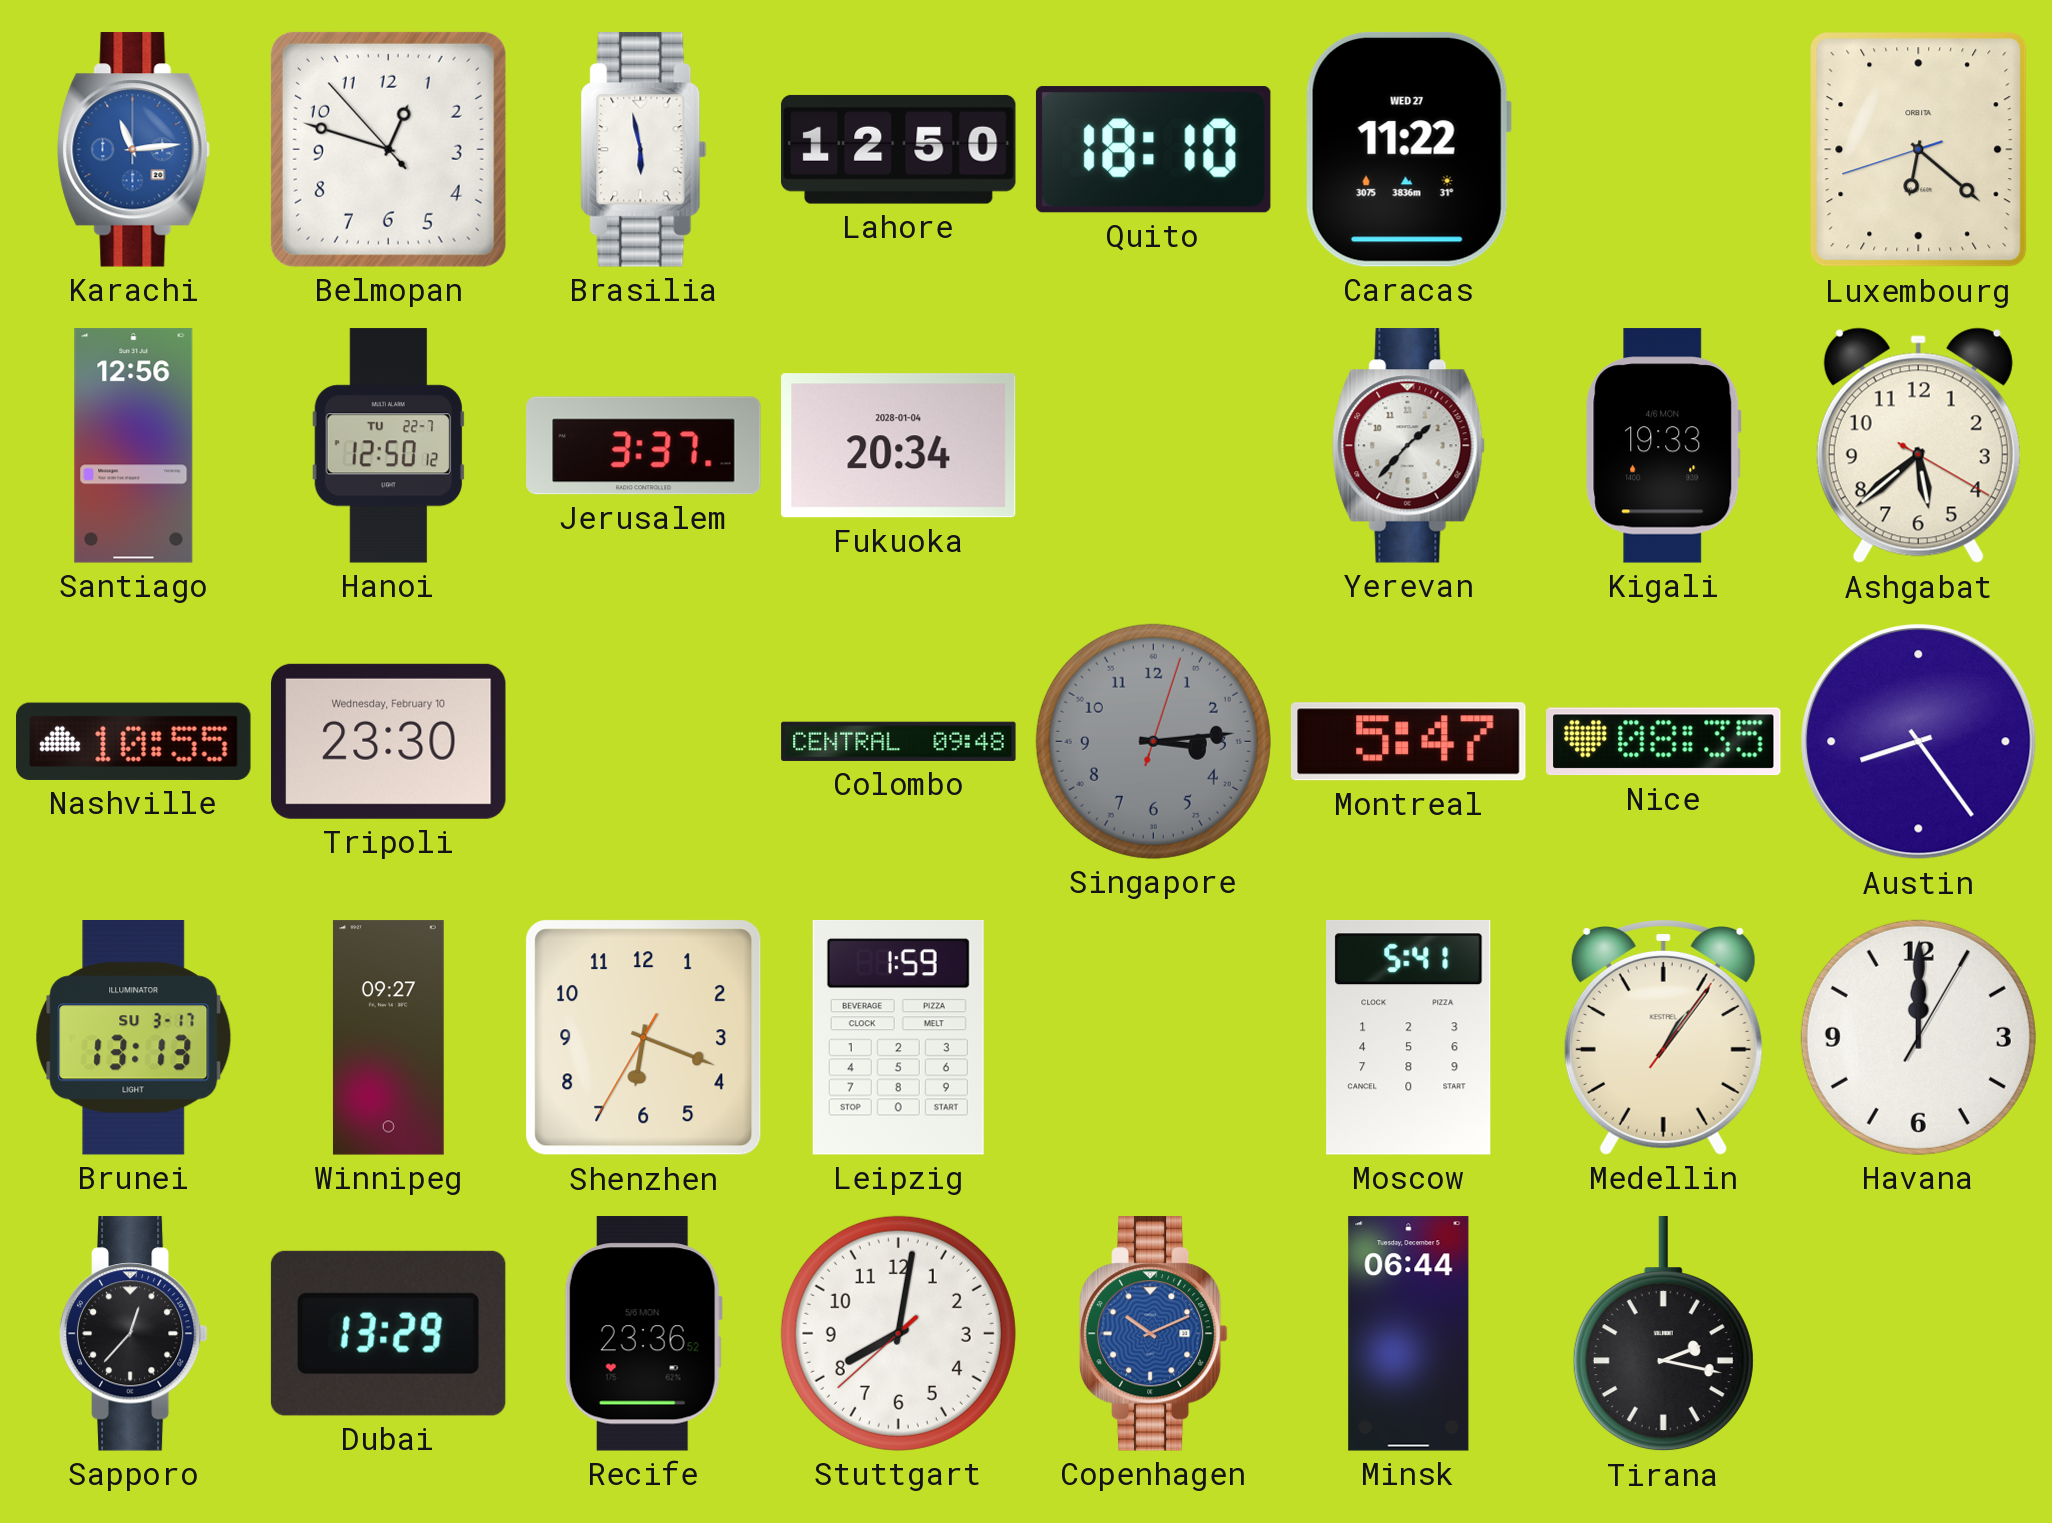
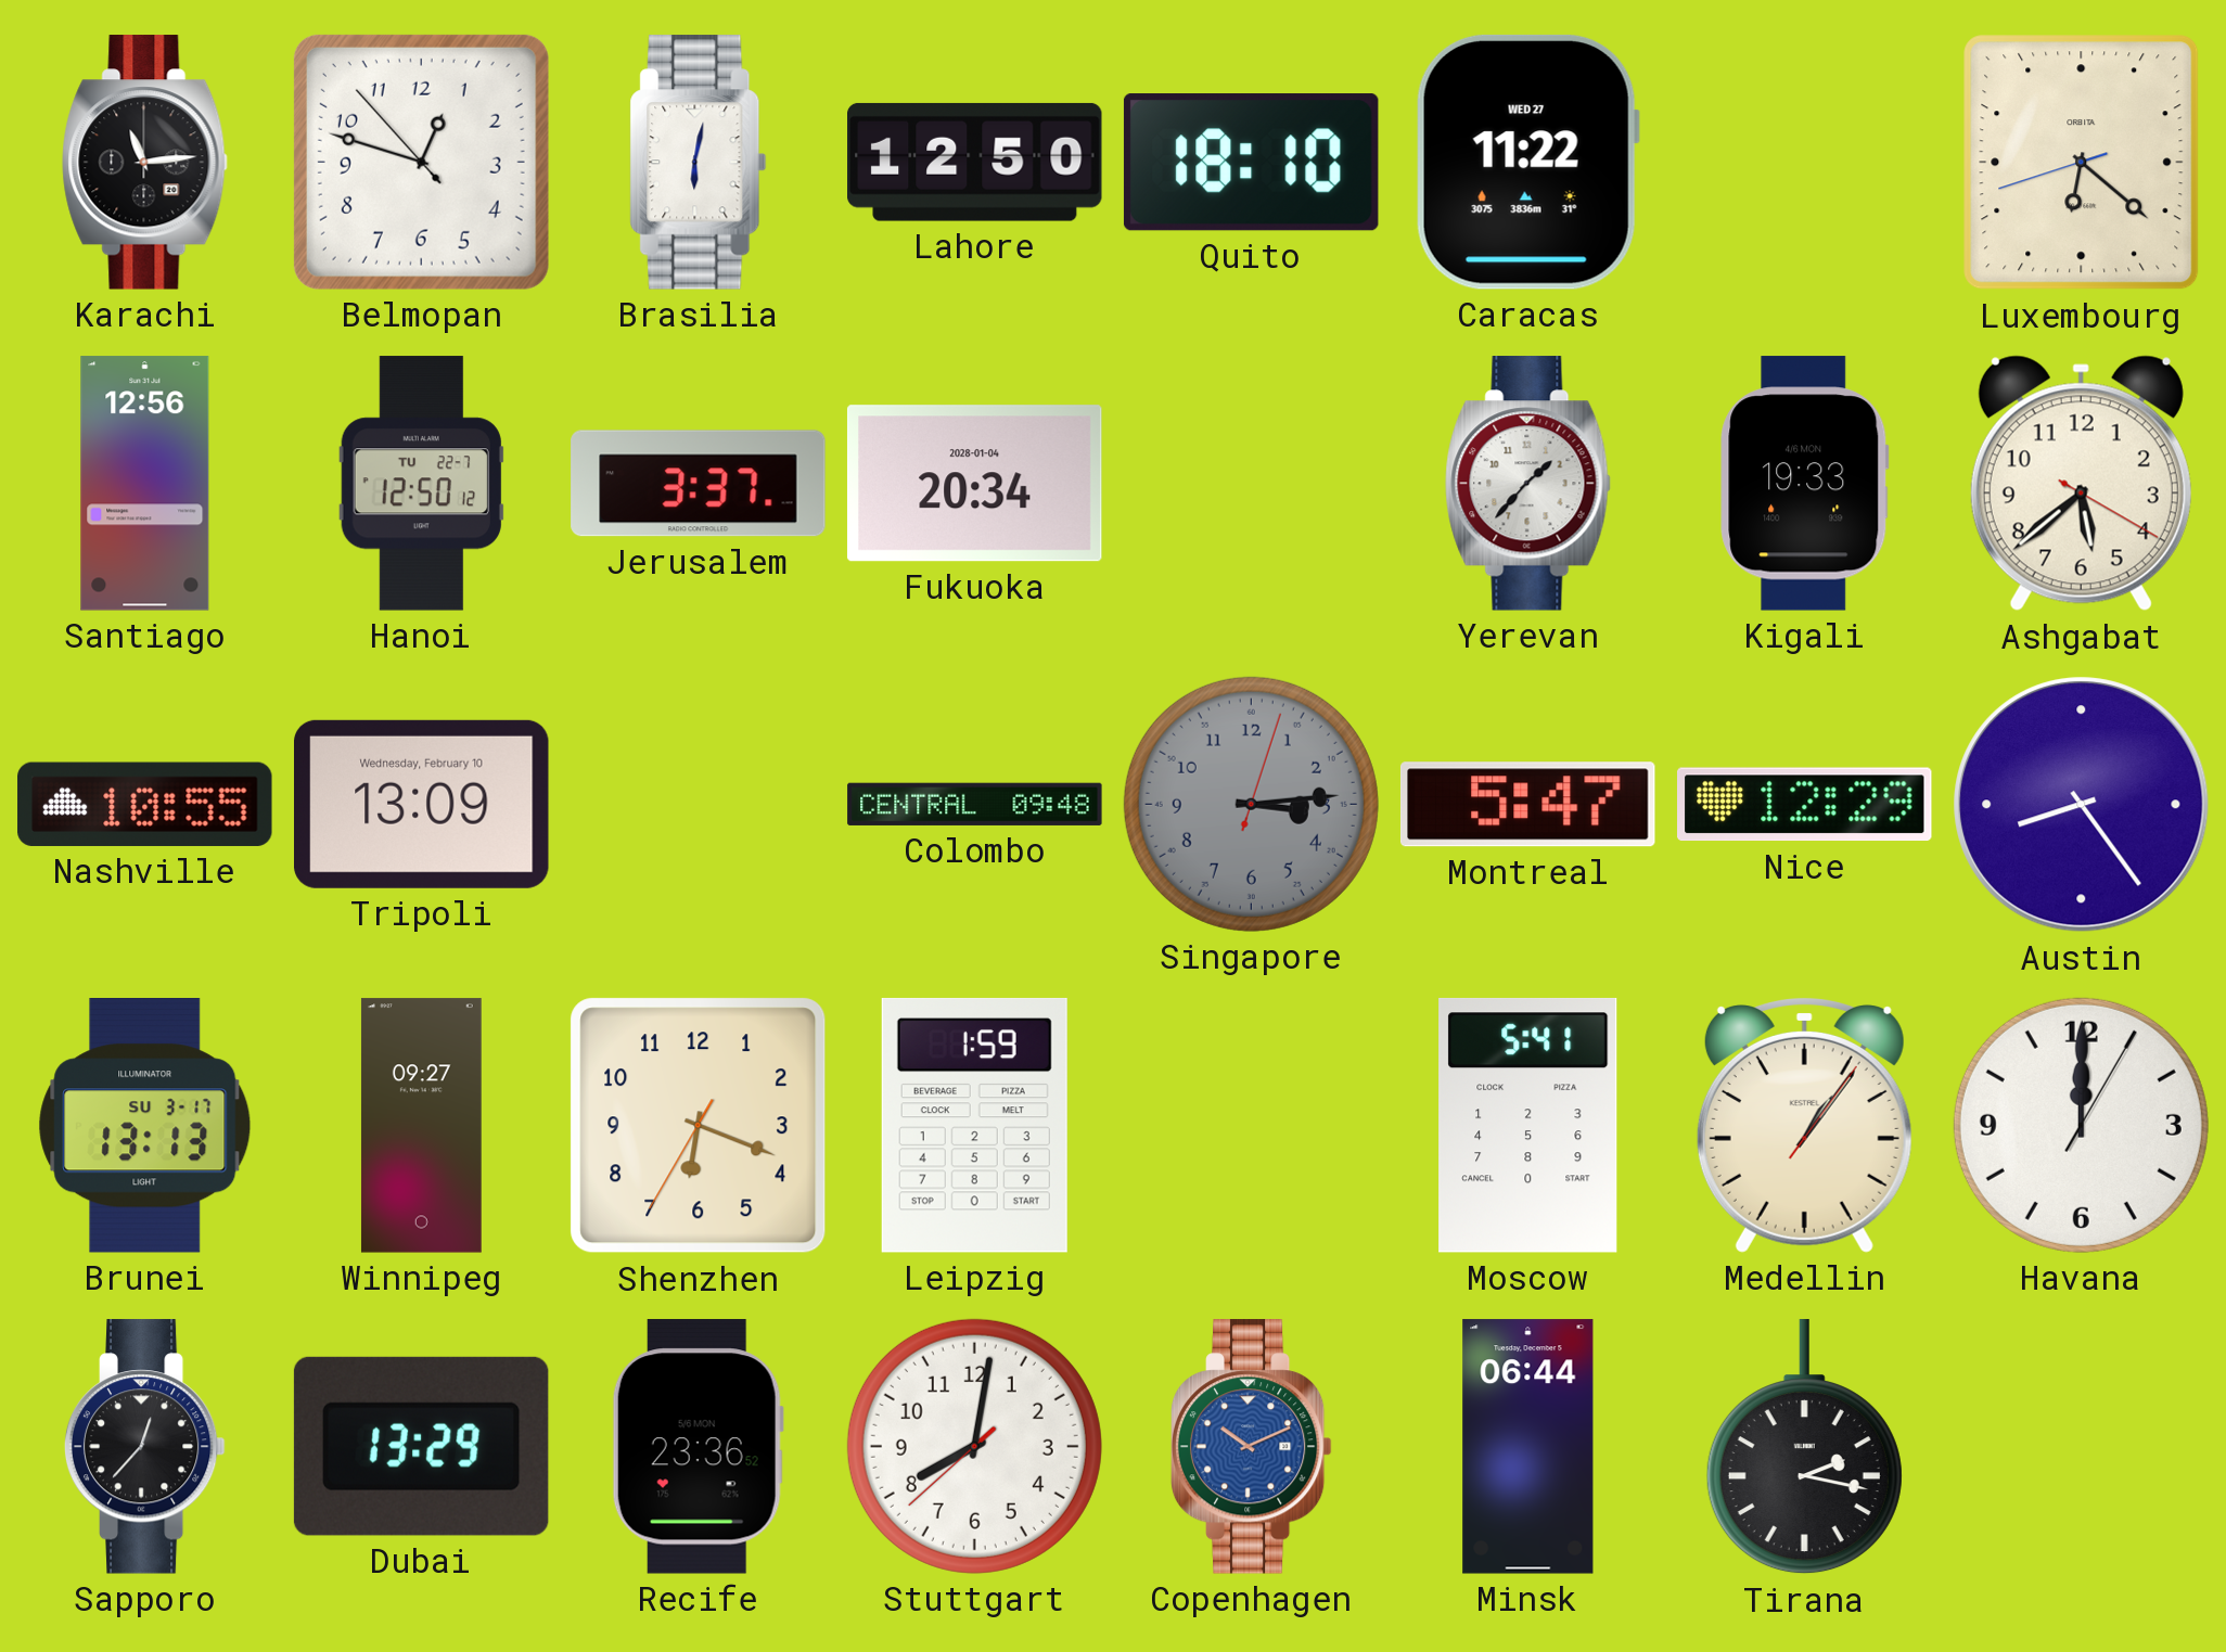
Karachi dial: blue -> black
Brasilia: 5:58 -> 6:02
Tripoli: 23:30 -> 13:09
Nice: 08:35 -> 12:29
